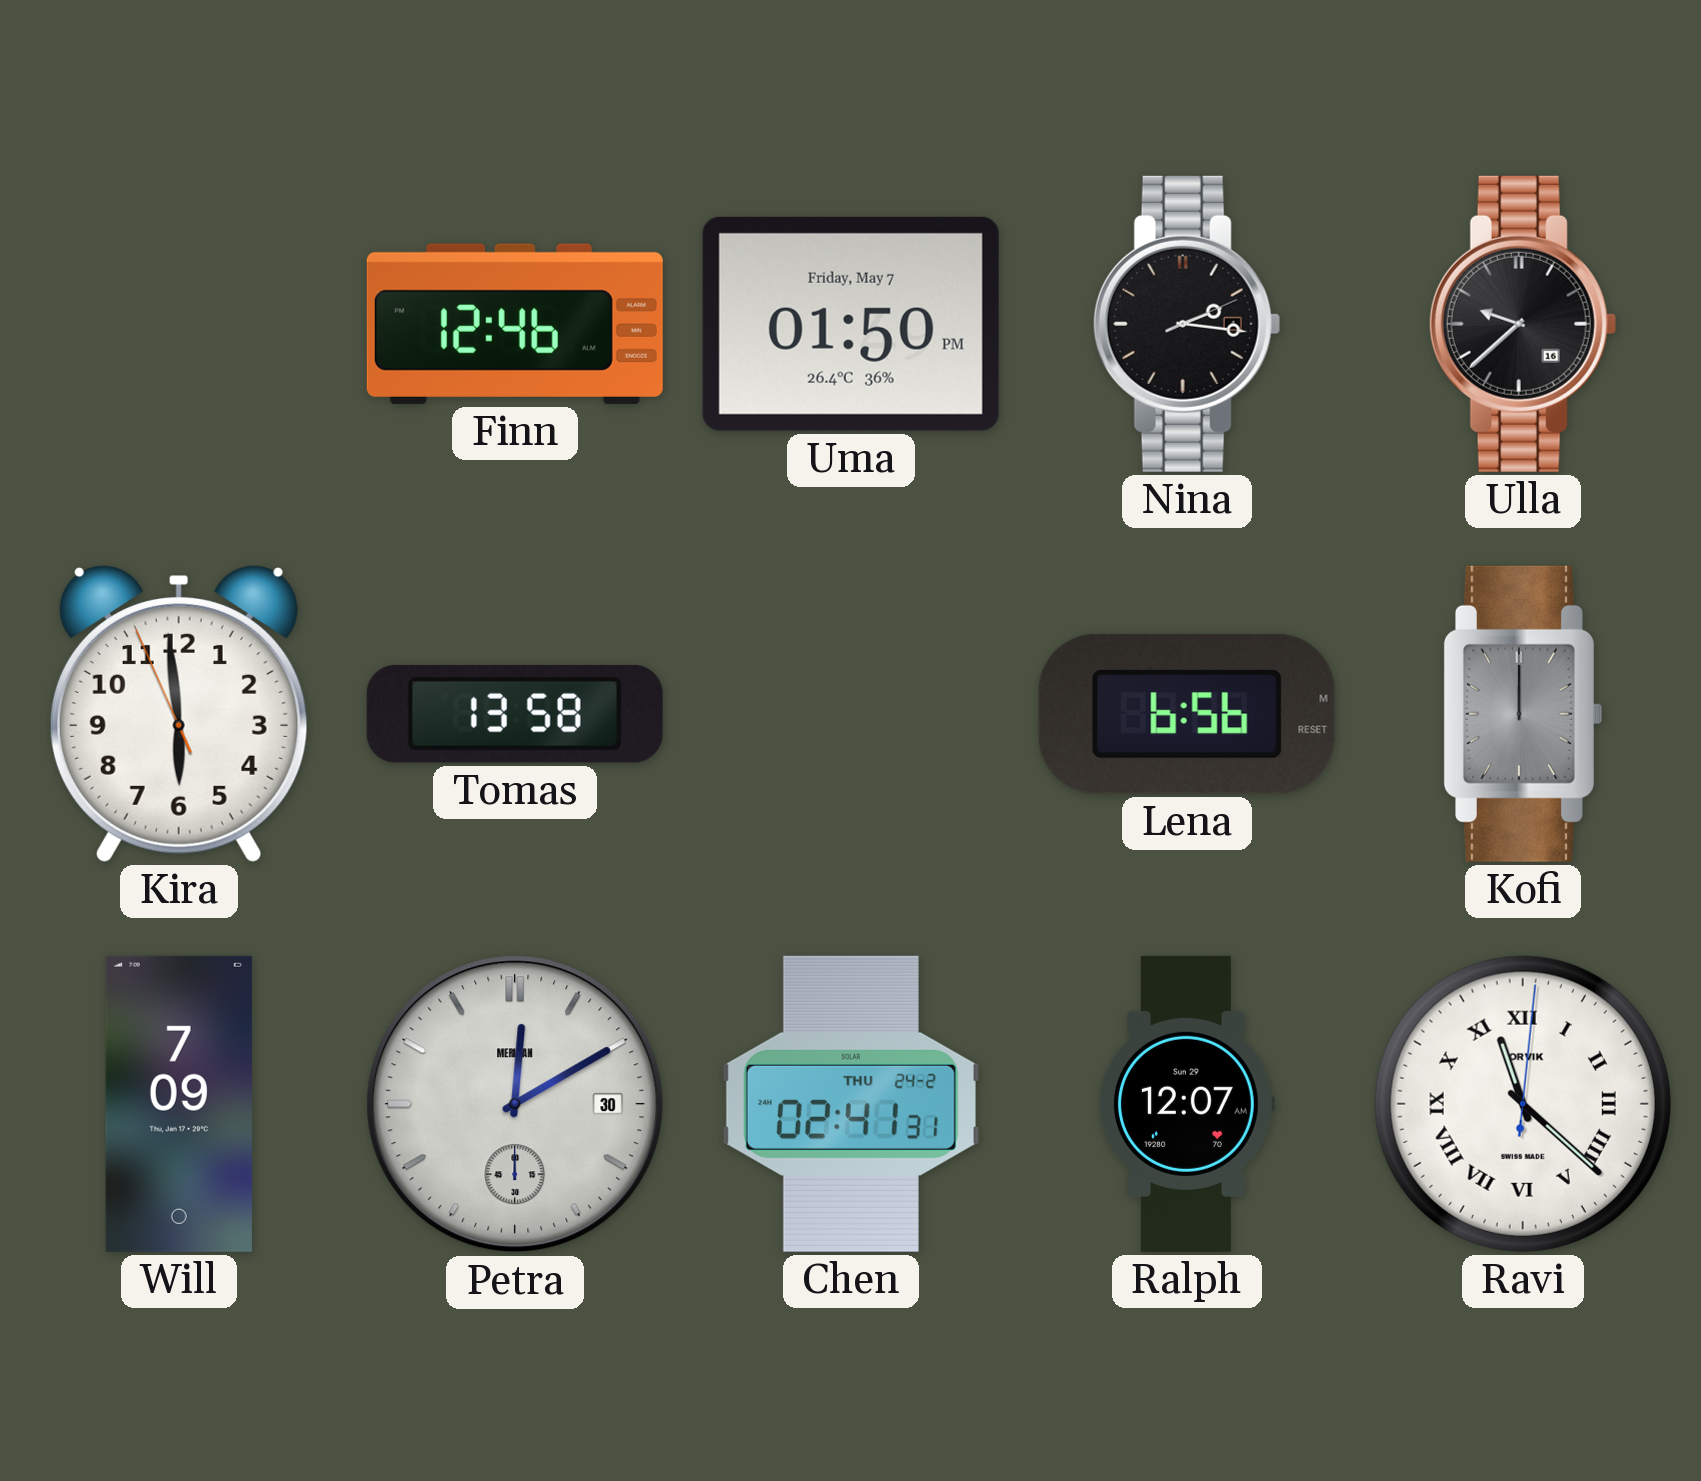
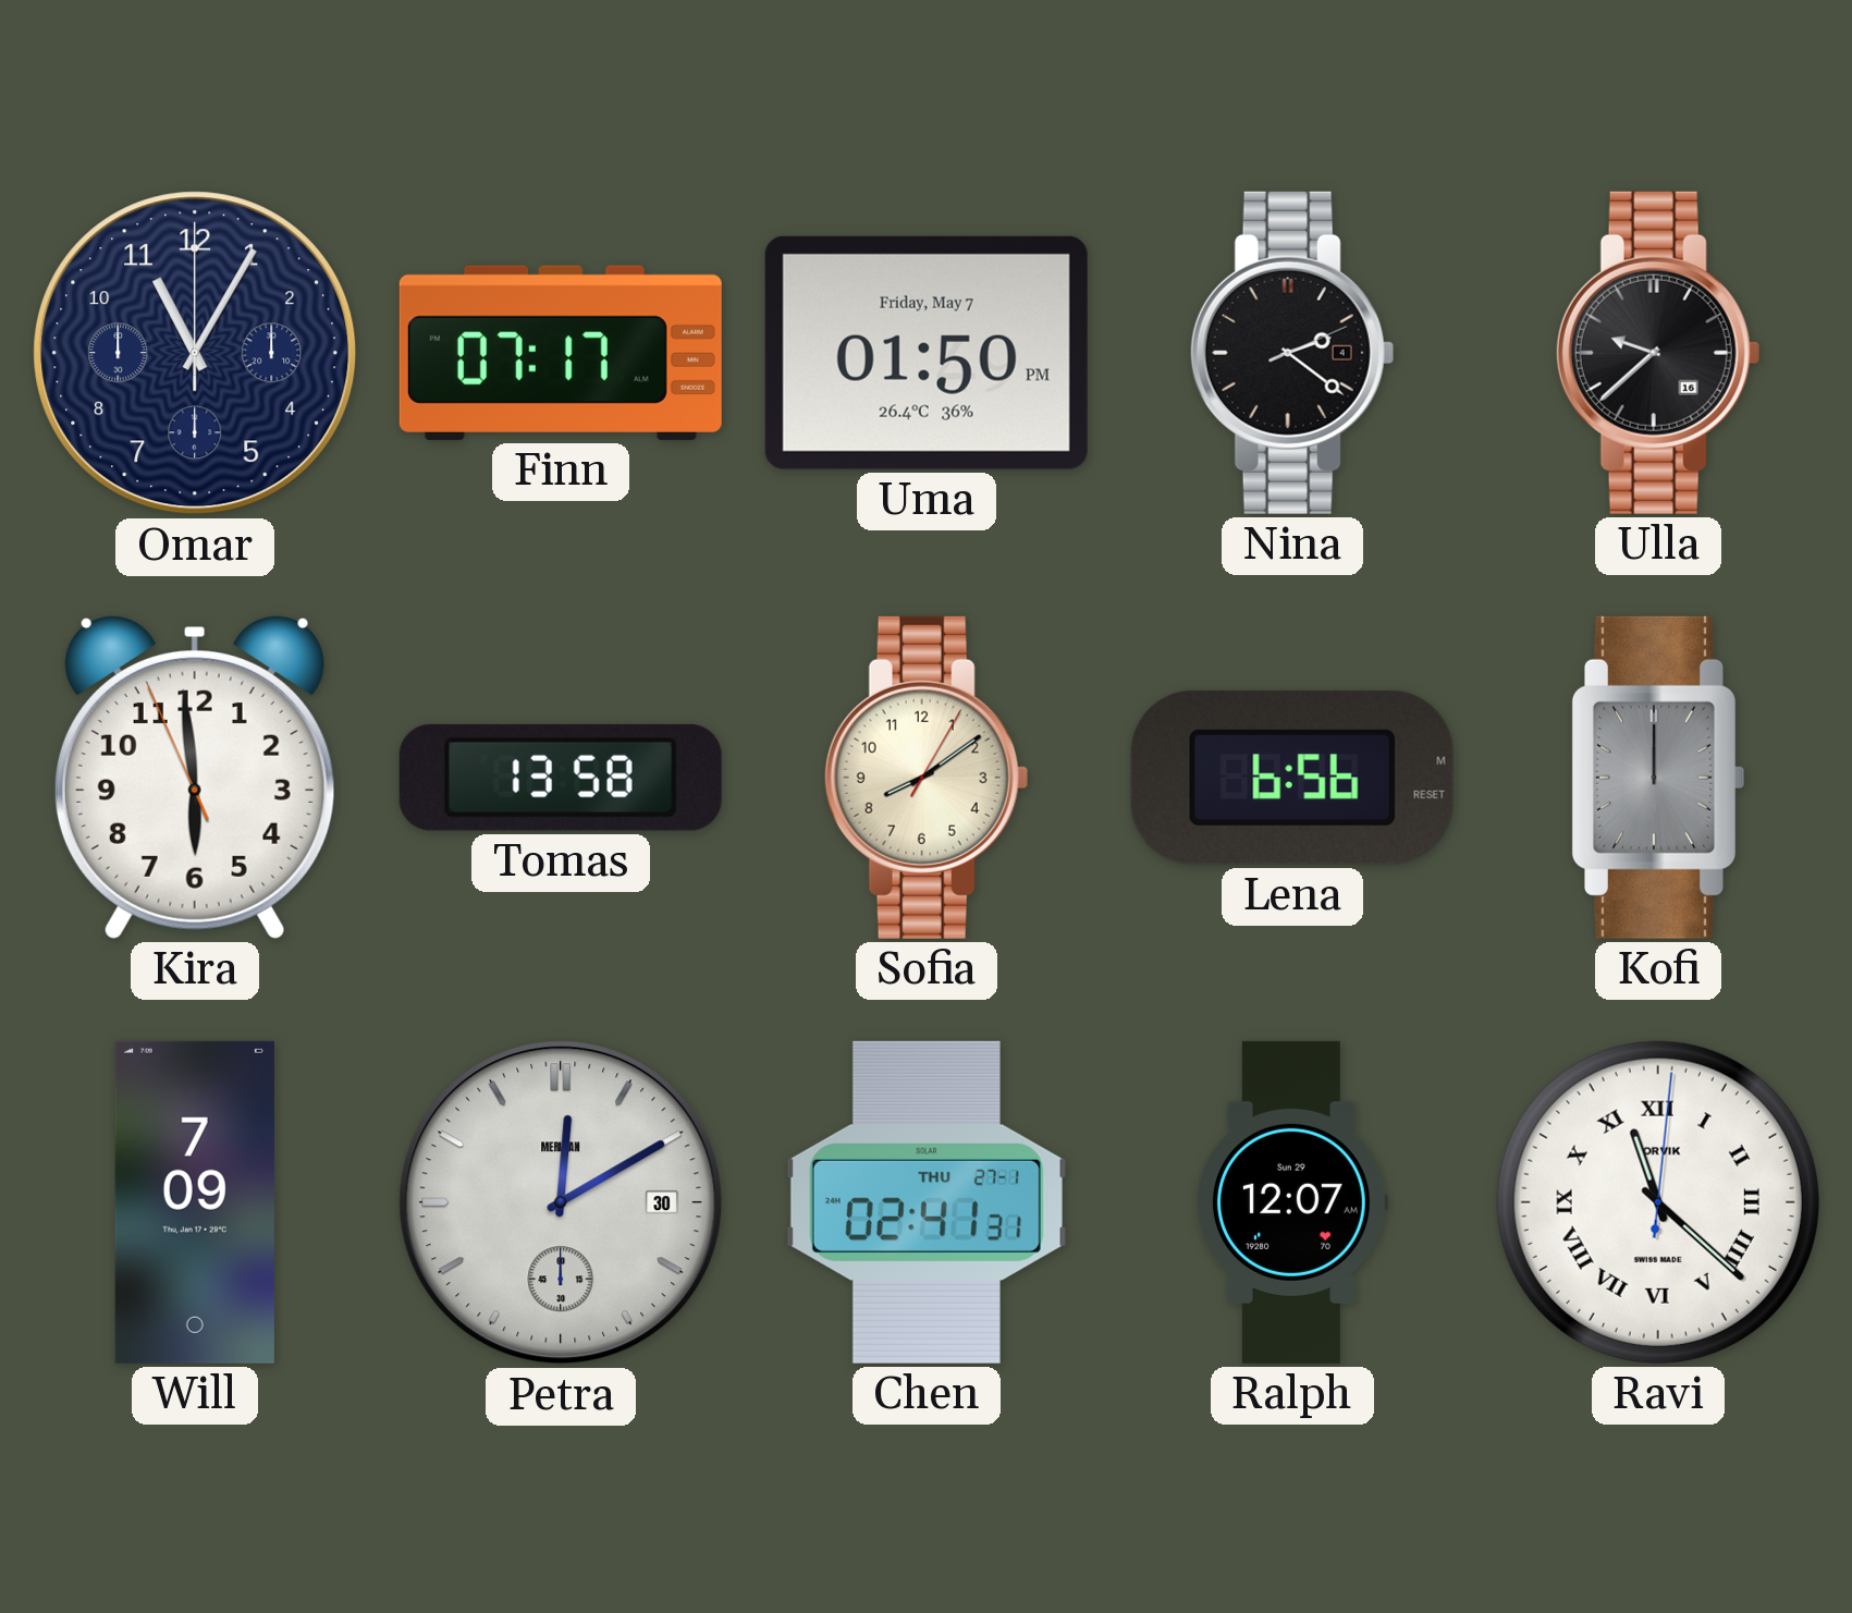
Omar: none -> 11:05
Finn: 12:46 -> 07:17
Nina: 2:16 -> 2:21
Sofia: none -> 8:09
Chen date: THU 24-2 -> THU 27-1
